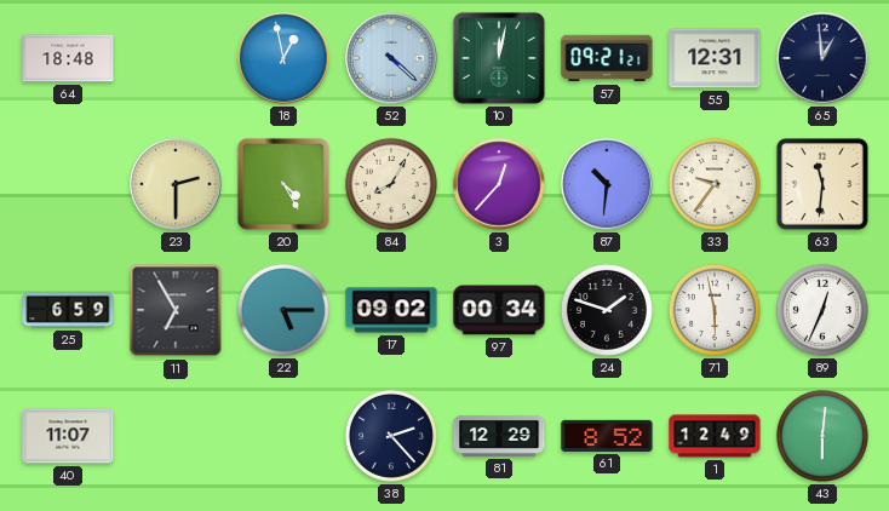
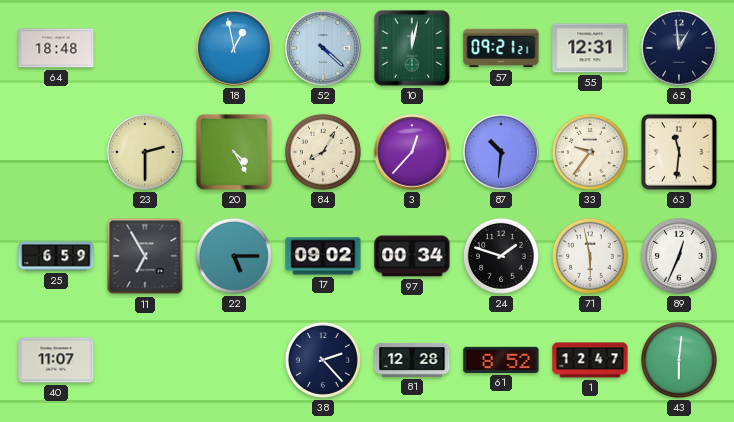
81: 12:29 -> 12:28
1: 12:49 -> 12:47
